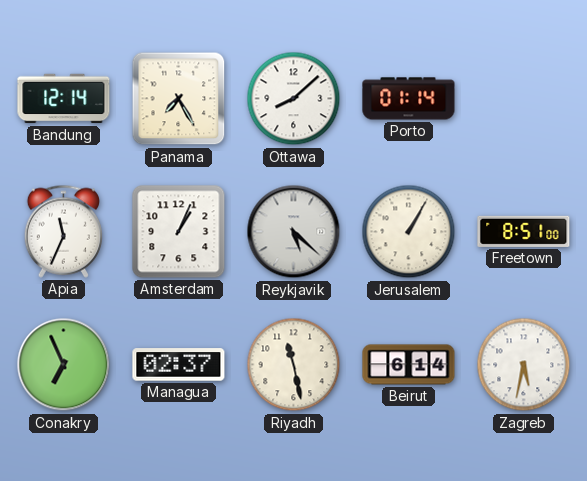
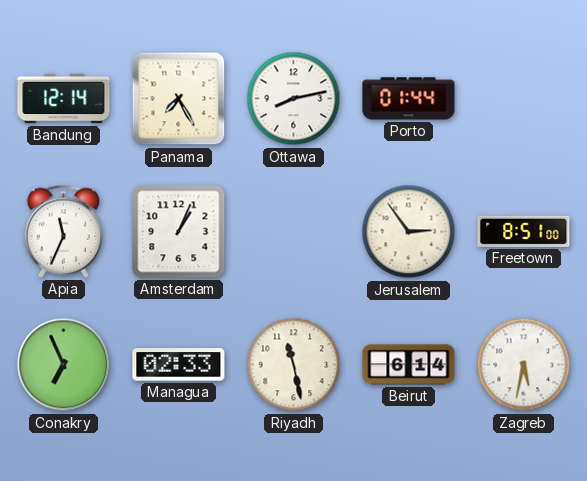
Ottawa: 8:08 -> 8:13
Porto: 01:14 -> 01:44
Reykjavik: 5:22 -> none
Jerusalem: 1:05 -> 2:54
Managua: 02:37 -> 02:33
